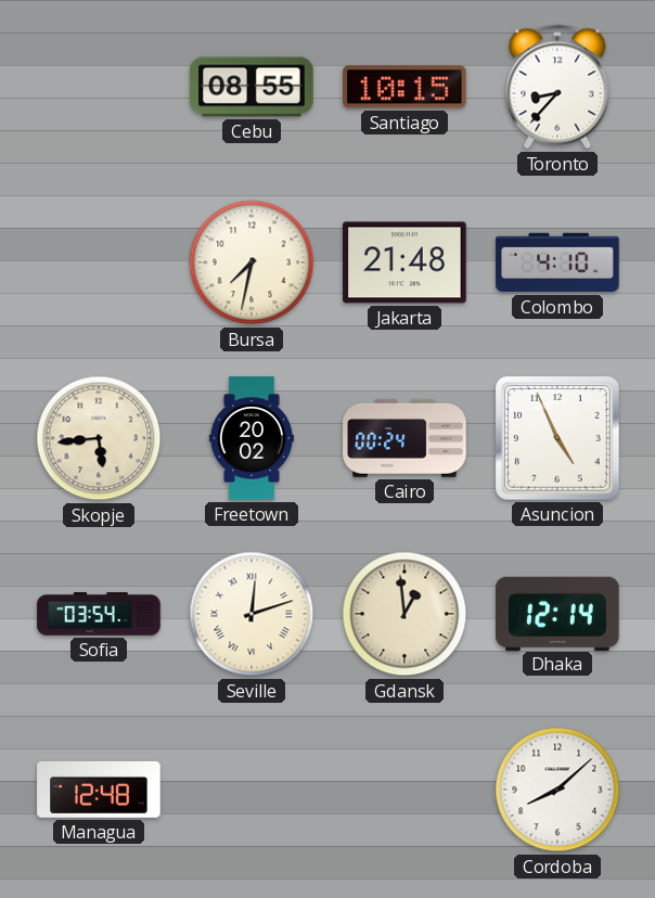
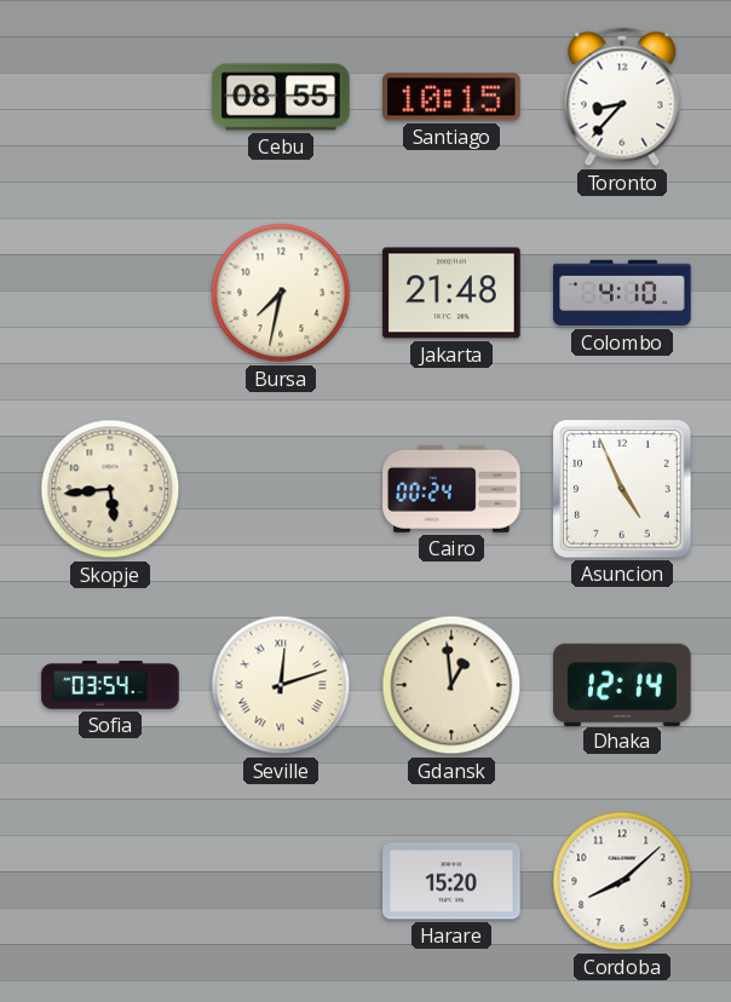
Freetown: 20:02 -> none
Managua: 12:48 -> none
Harare: none -> 15:20
